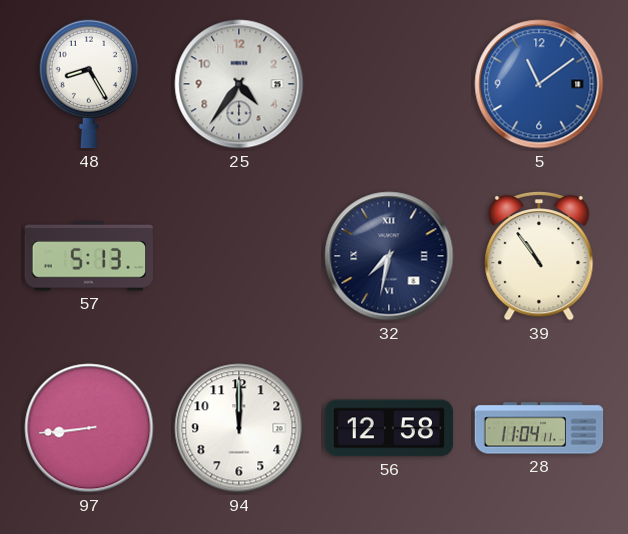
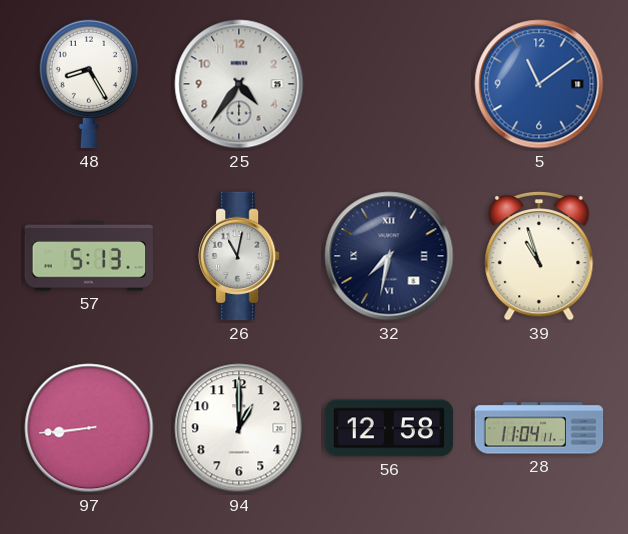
26: none -> 11:02
39: 10:54 -> 10:57
94: 12:00 -> 1:00
